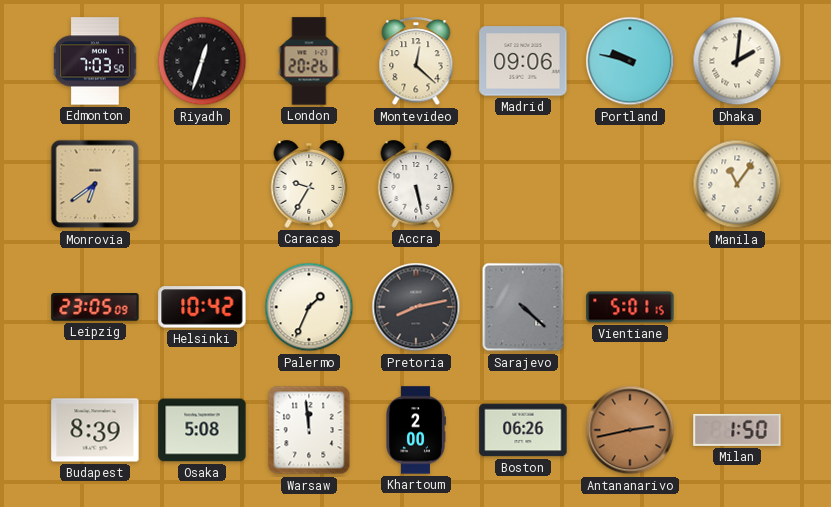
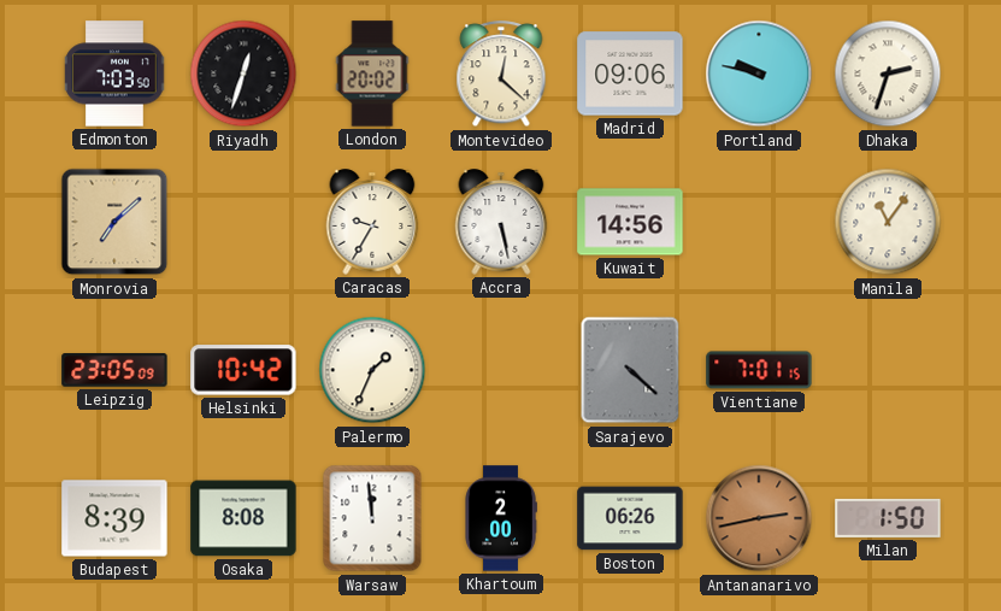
London: 20:26 -> 20:02
Dhaka: 2:01 -> 2:33
Monrovia: 6:39 -> 7:08
Kuwait: none -> 14:56
Pretoria: 8:13 -> none
Vientiane: 5:01 -> 7:01
Osaka: 5:08 -> 8:08
